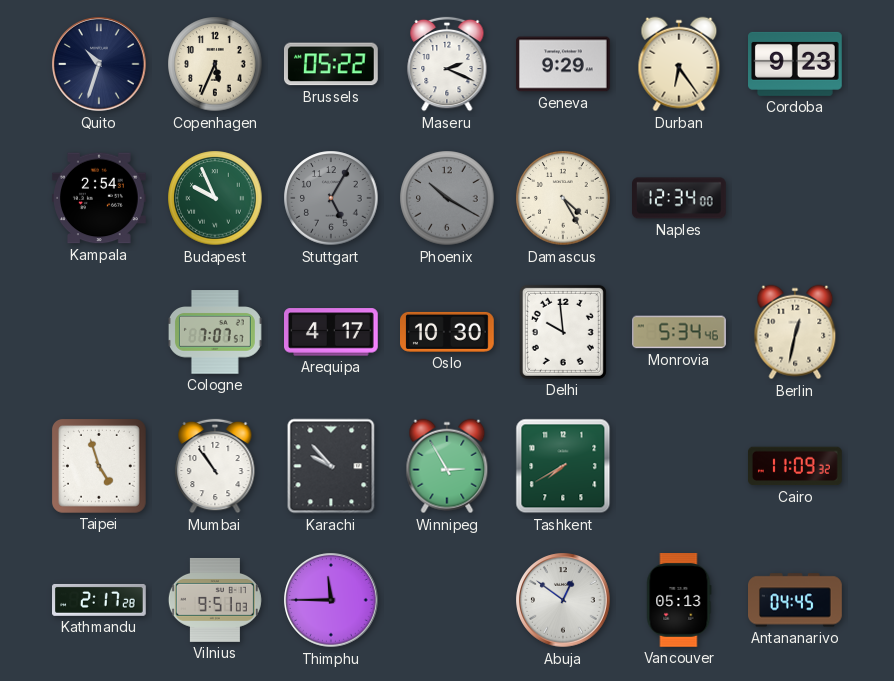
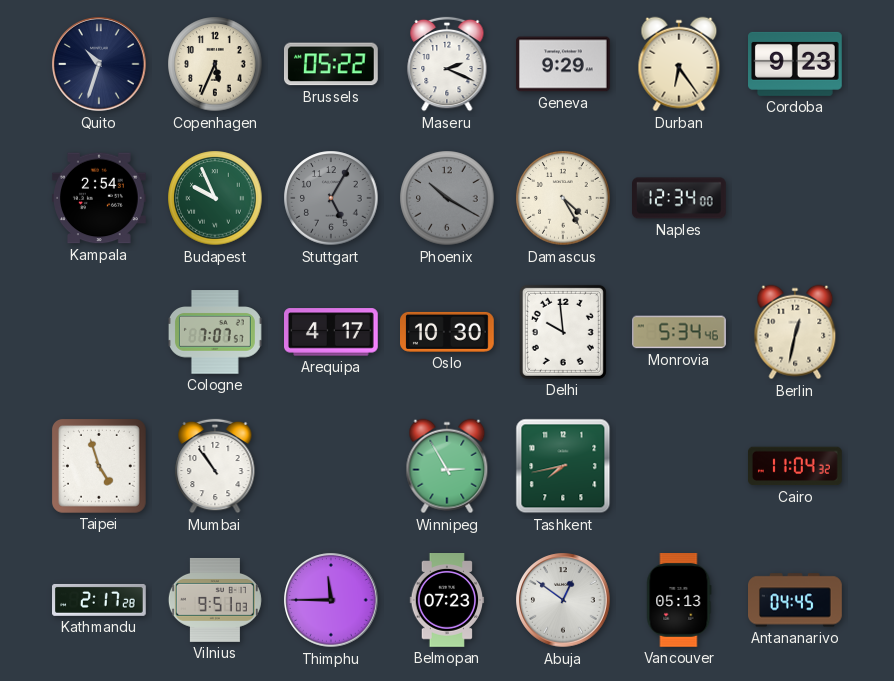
Karachi: 9:53 -> none
Tashkent: 7:40 -> 7:43
Cairo: 11:09 -> 11:04
Belmopan: none -> 07:23
